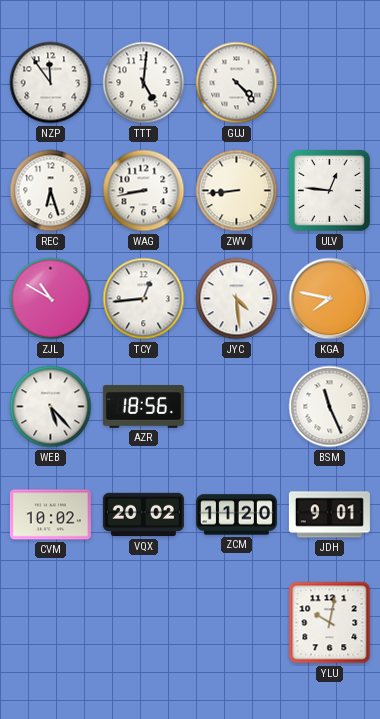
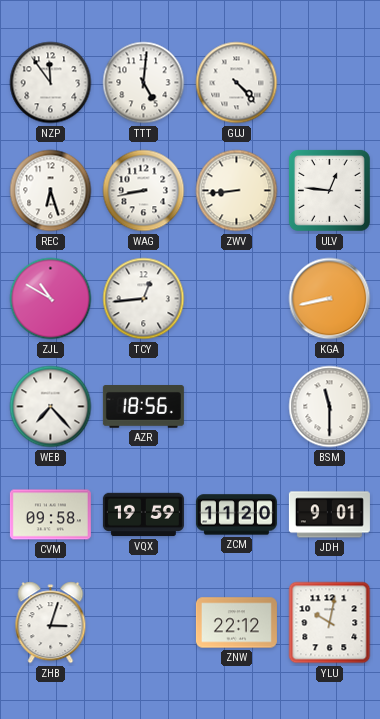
JYC: 4:29 -> none
KGA: 7:47 -> 8:43
WEB: 5:23 -> 7:23
BSM: 11:26 -> 11:30
CVM: 10:02 -> 09:58
VQX: 20:02 -> 19:59
ZHB: none -> 3:03
ZNW: none -> 22:12
